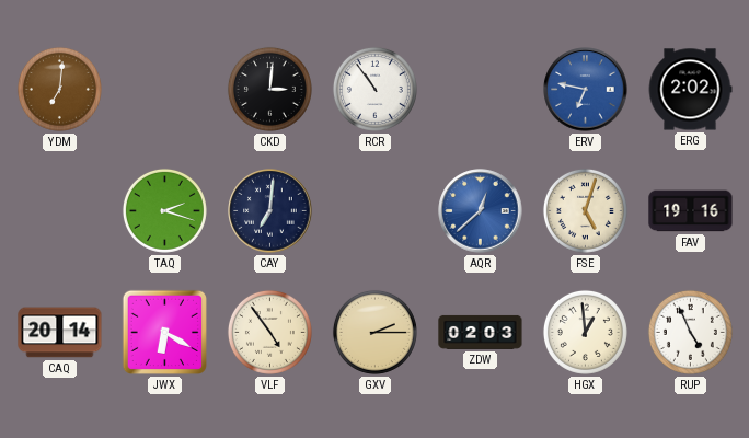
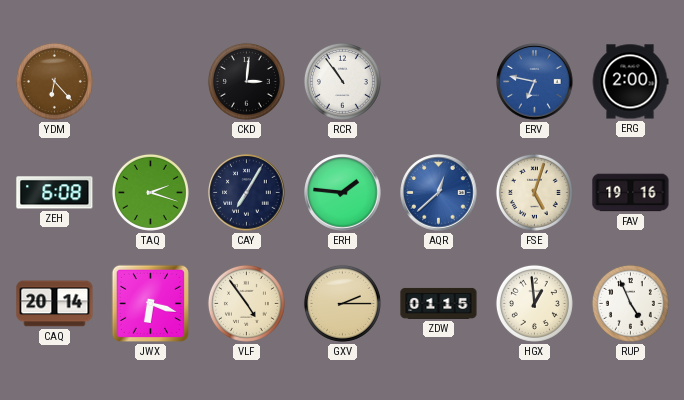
YDM: 7:01 -> 6:23
ERG: 2:02 -> 2:00
ZEH: none -> 6:08
CAY: 7:01 -> 7:05
ERH: none -> 1:46
JWX: 6:20 -> 6:18
ZDW: 02:03 -> 01:15
